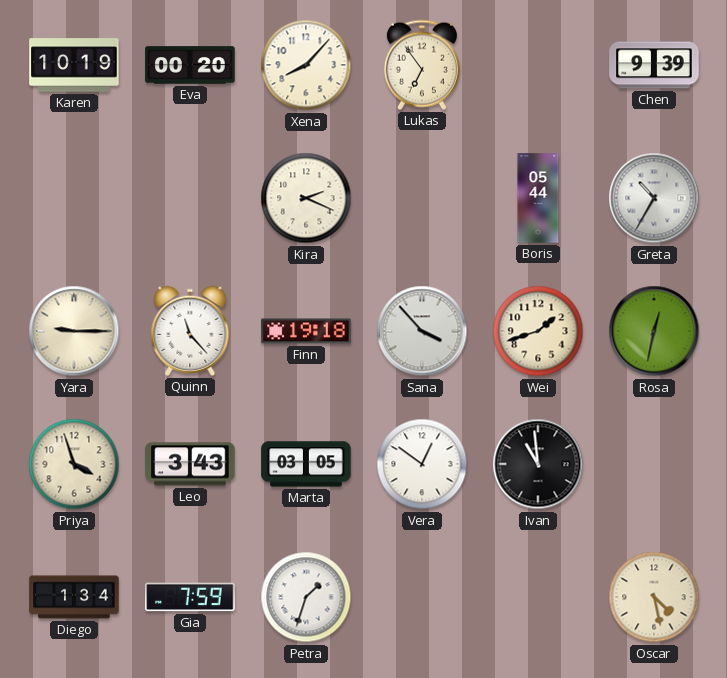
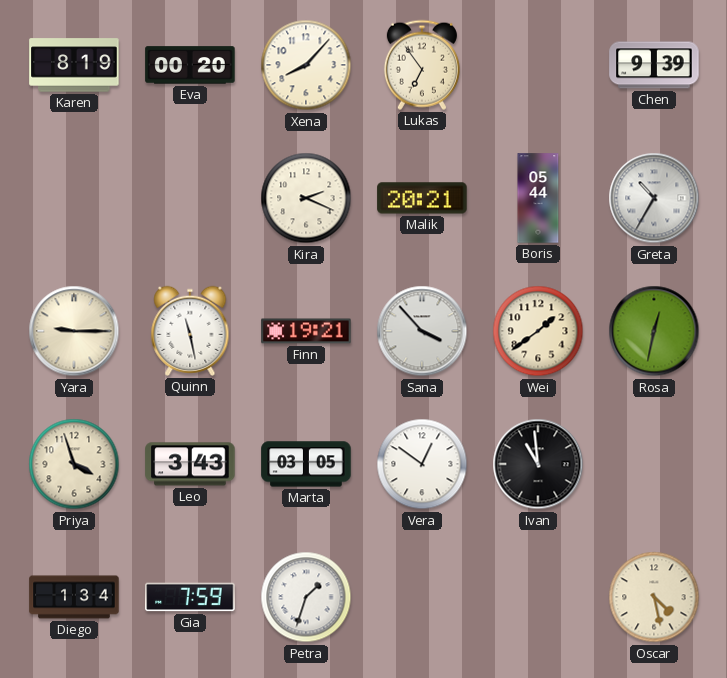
Karen: 10:19 -> 8:19
Malik: none -> 20:21
Quinn: 11:23 -> 11:28
Finn: 19:18 -> 19:21
Wei: 1:42 -> 1:39
